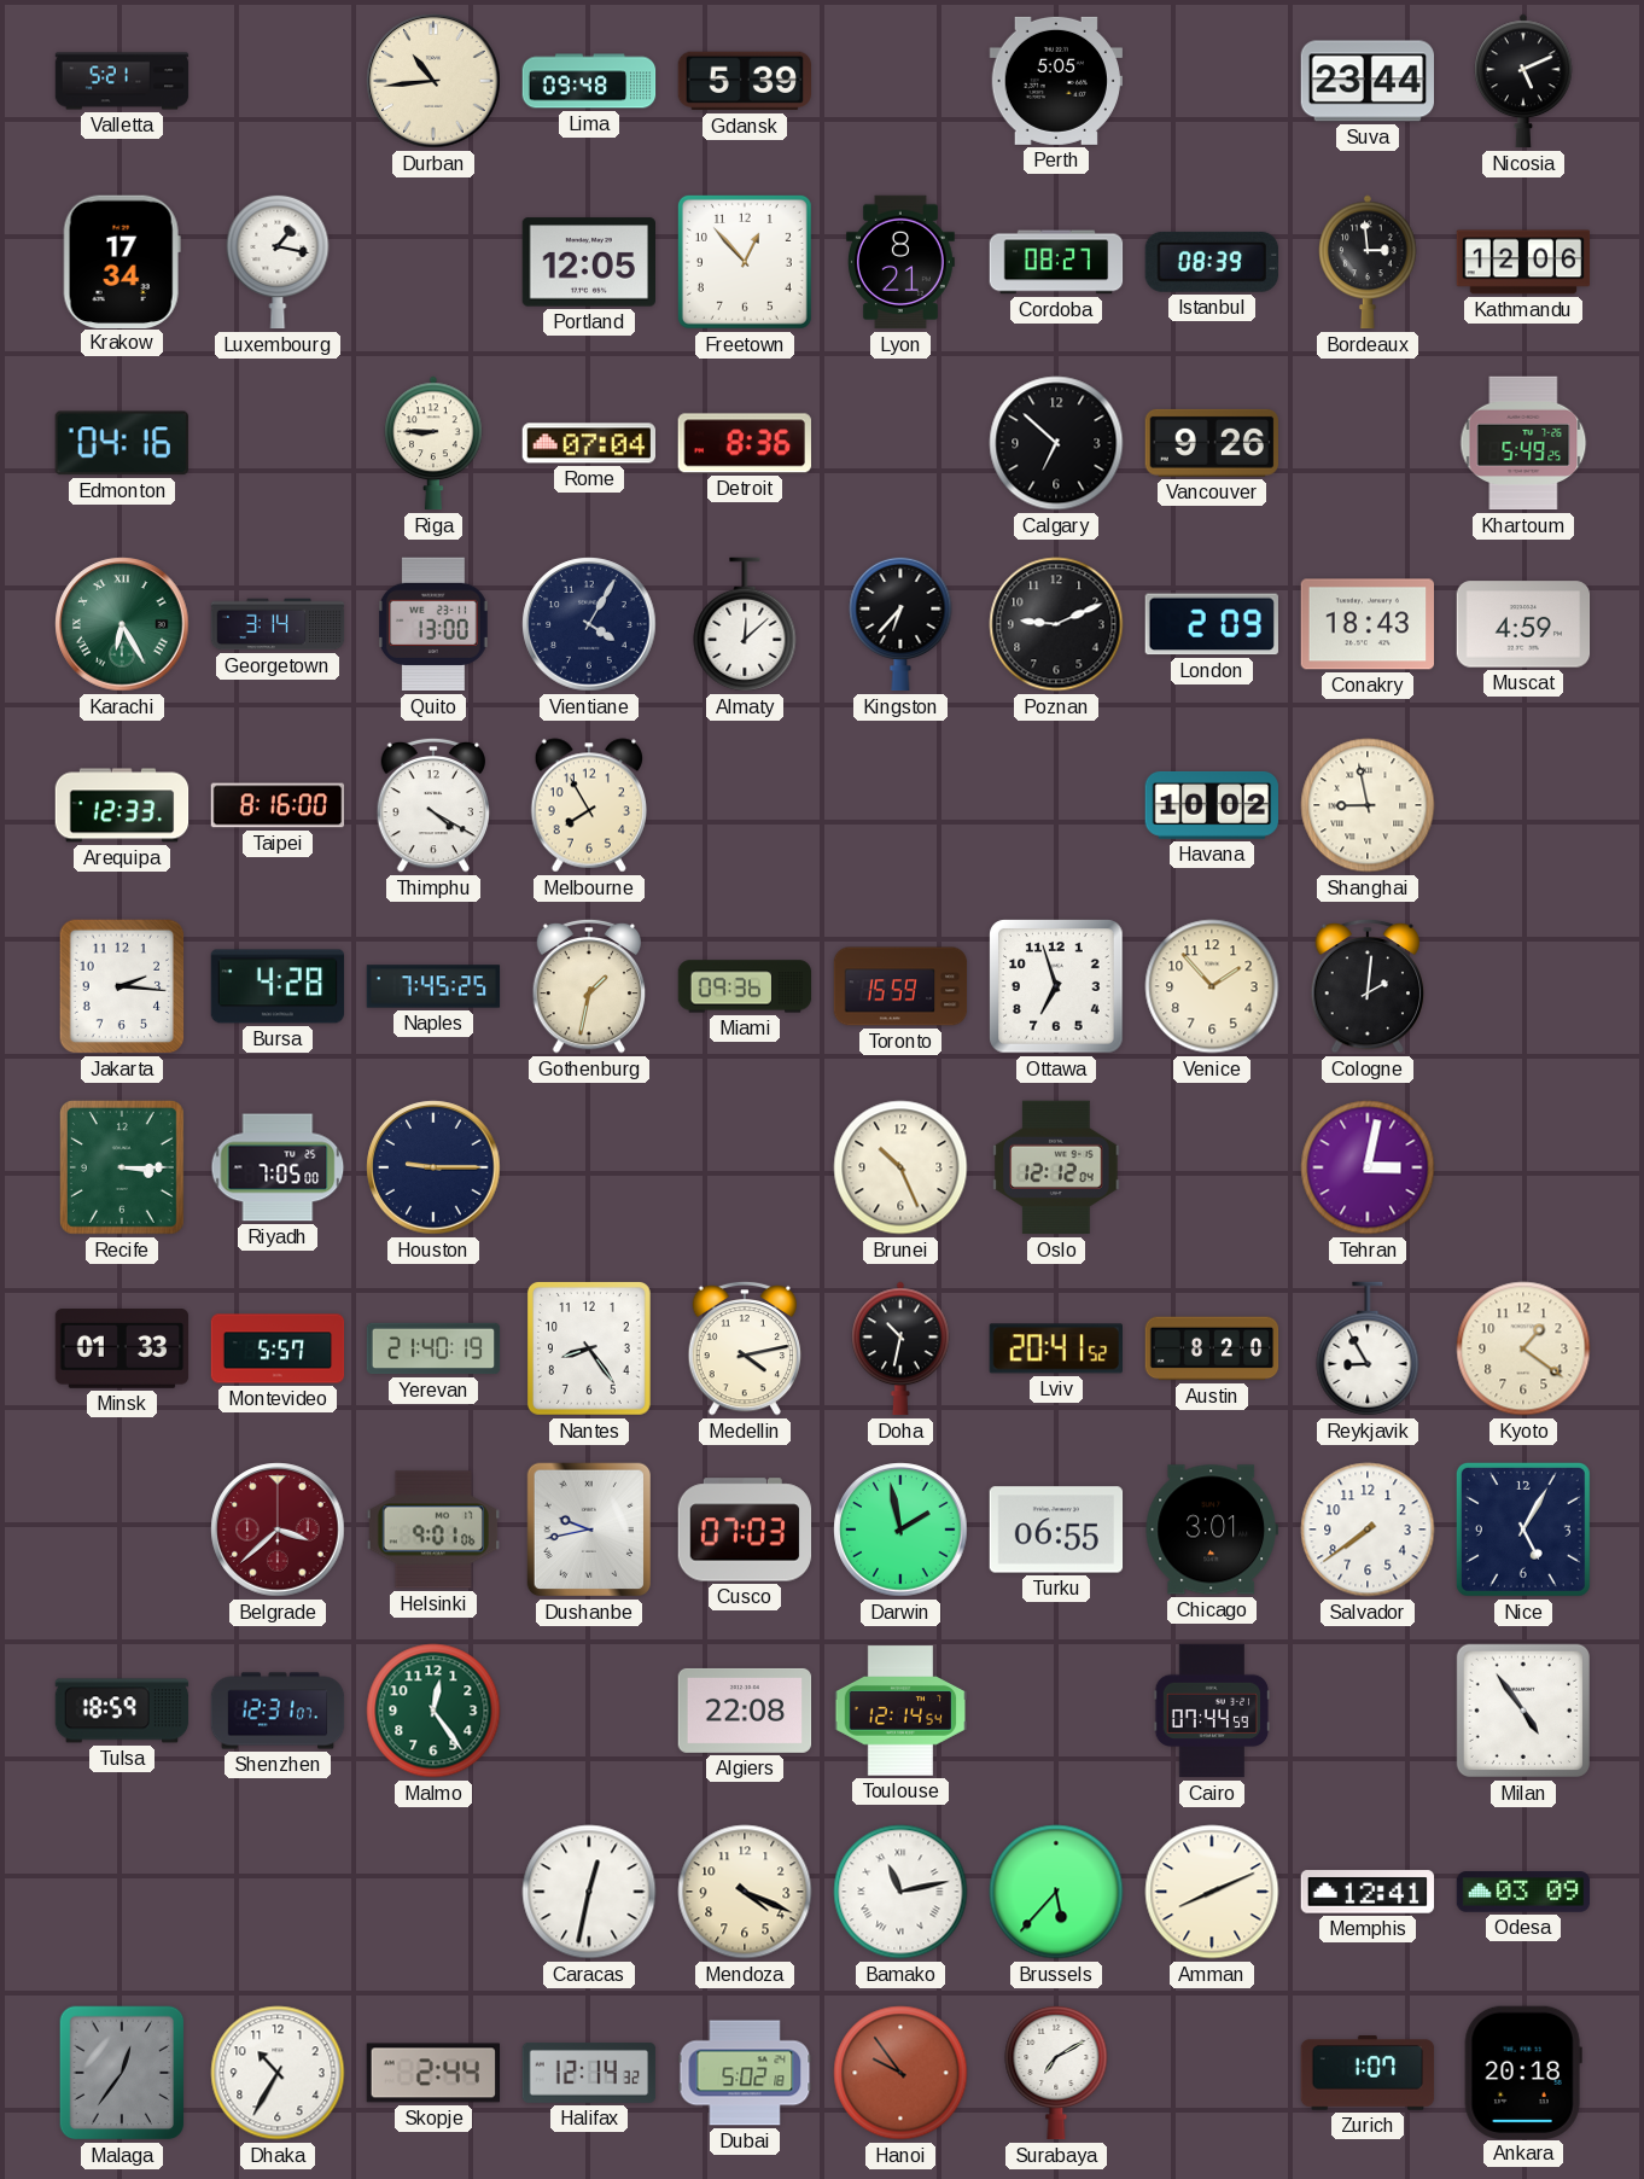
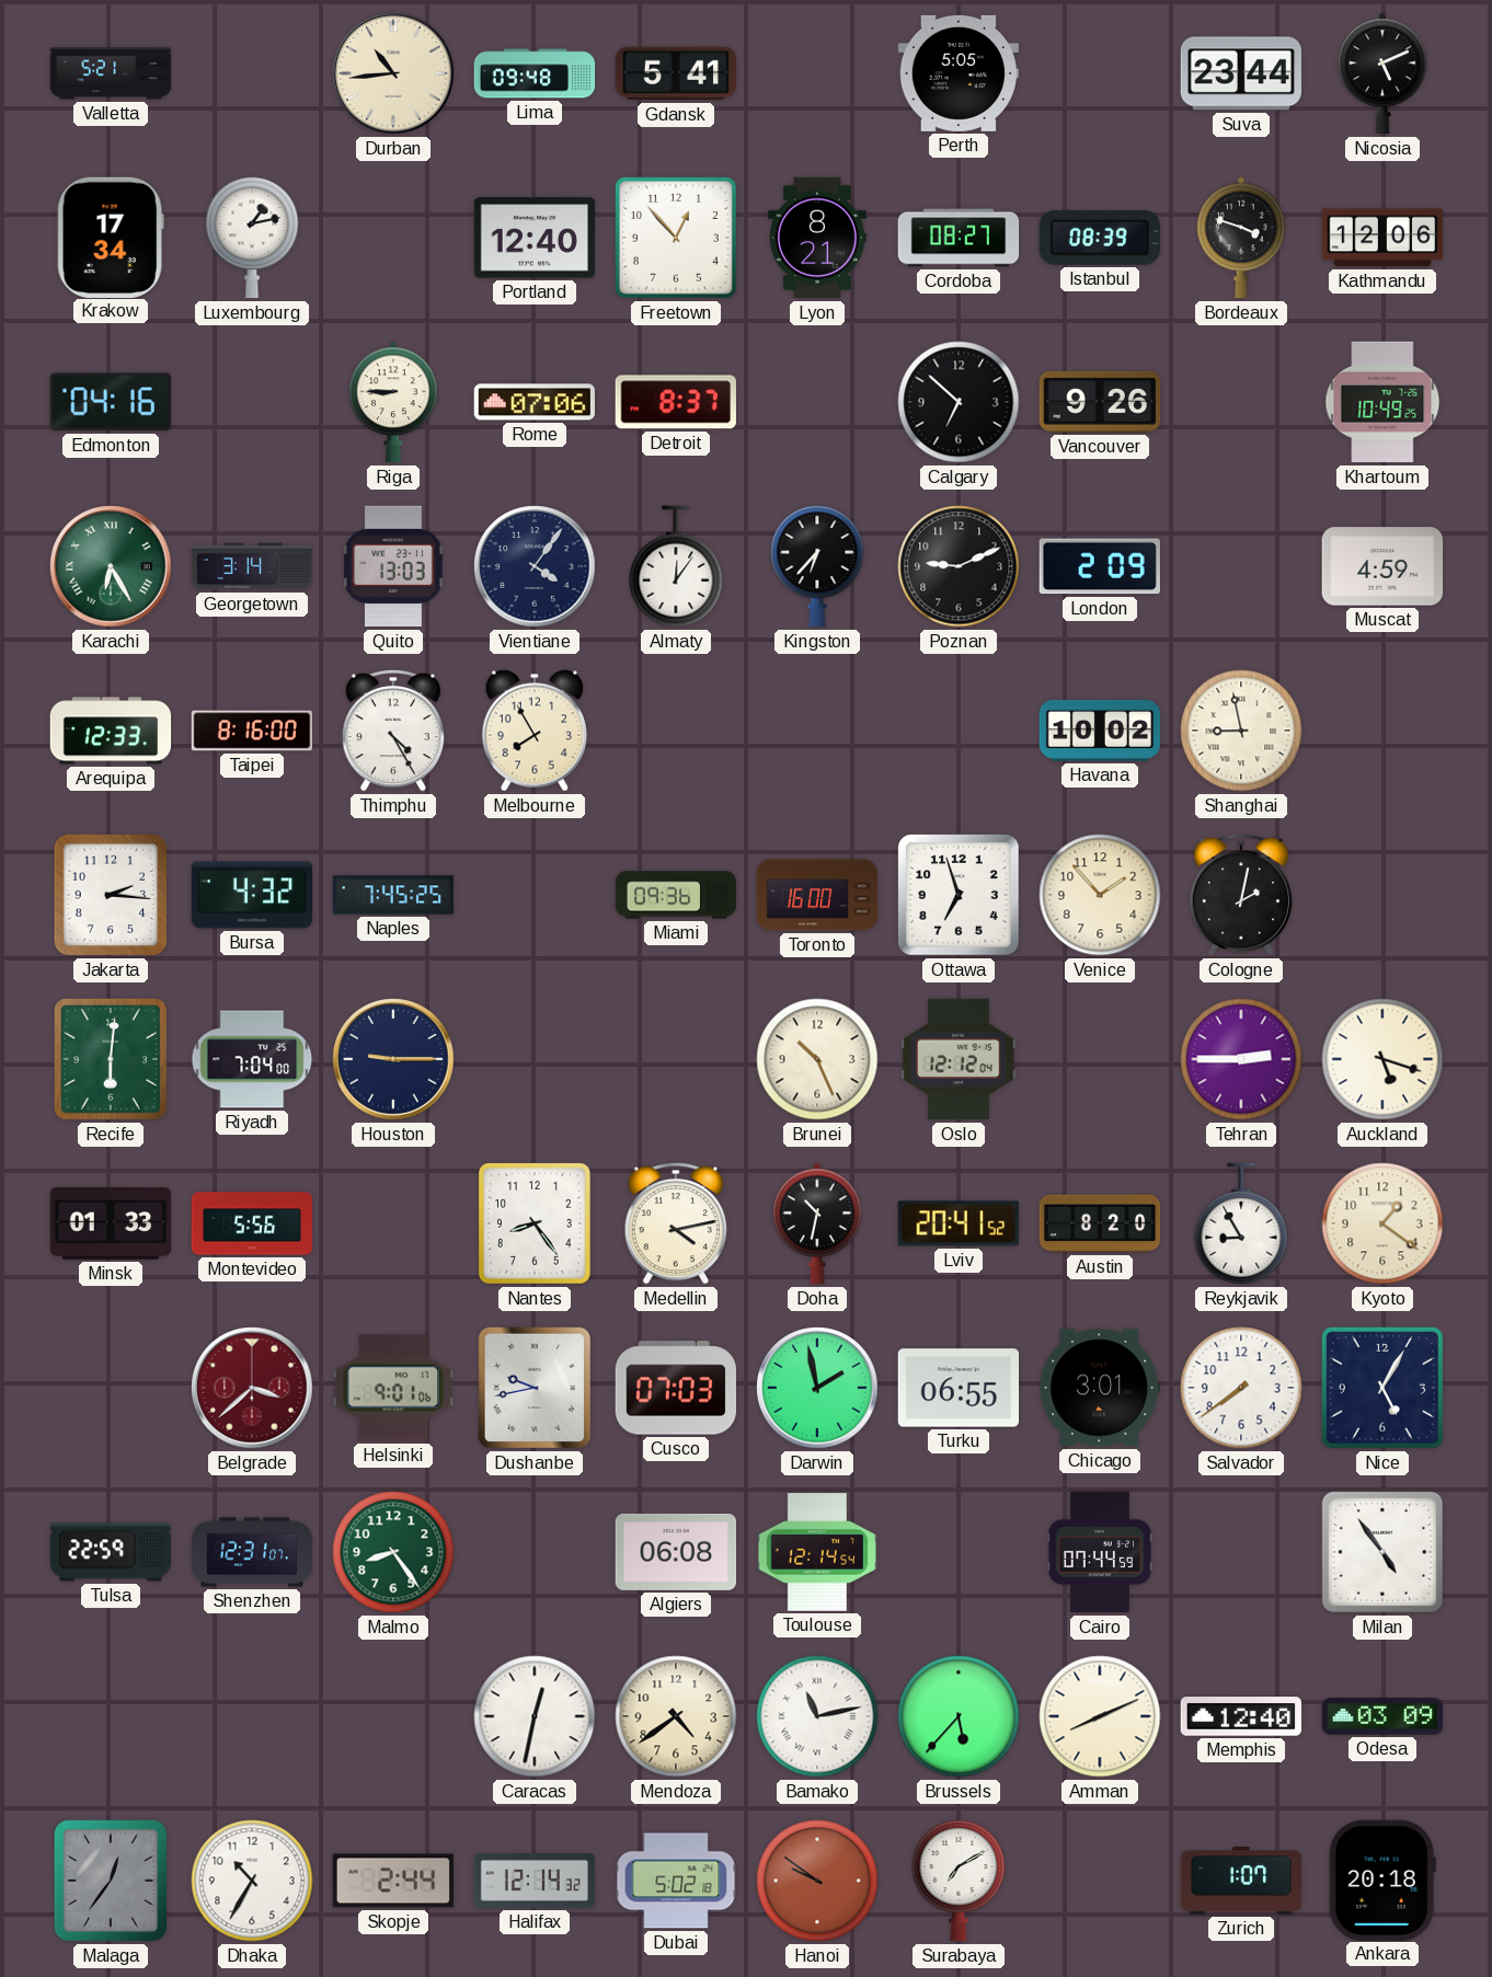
Gdansk: 5:39 -> 5:41
Luxembourg: 1:17 -> 1:13
Portland: 12:05 -> 12:40
Bordeaux: 2:59 -> 3:48
Rome: 07:04 -> 07:06
Detroit: 8:36 -> 8:37
Khartoum: 5:49 -> 10:49
Quito: 13:00 -> 13:03
Vientiane: 4:05 -> 4:06
Almaty: 12:08 -> 12:06
Conakry: 18:43 -> none
Thimphu: 4:20 -> 4:25
Bursa: 4:28 -> 4:32
Gothenburg: 1:32 -> none
Toronto: 15:59 -> 16:00
Cologne: 2:01 -> 2:02
Recife: 3:15 -> 6:01
Riyadh: 7:05 -> 7:04
Tehran: 3:02 -> 2:45
Auckland: none -> 5:18
Montevideo: 5:57 -> 5:56
Yerevan: 21:40 -> none
Tulsa: 18:59 -> 22:59
Malmo: 12:24 -> 8:24
Algiers: 22:08 -> 06:08
Mendoza: 4:19 -> 4:39
Memphis: 12:41 -> 12:40
Hanoi: 9:54 -> 9:51
